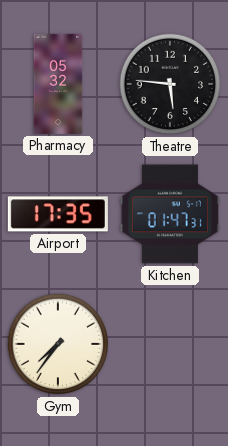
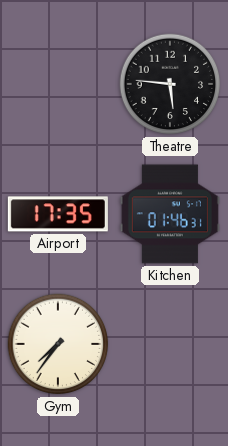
Pharmacy: 05:32 -> none
Kitchen: 01:47 -> 01:46
